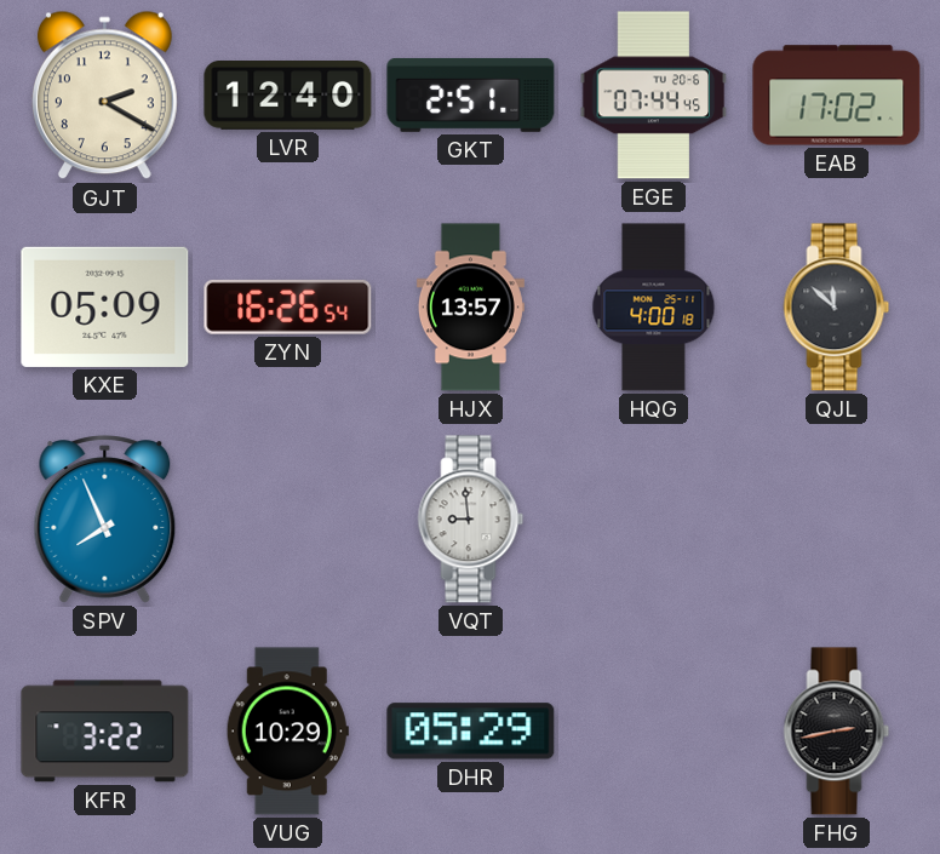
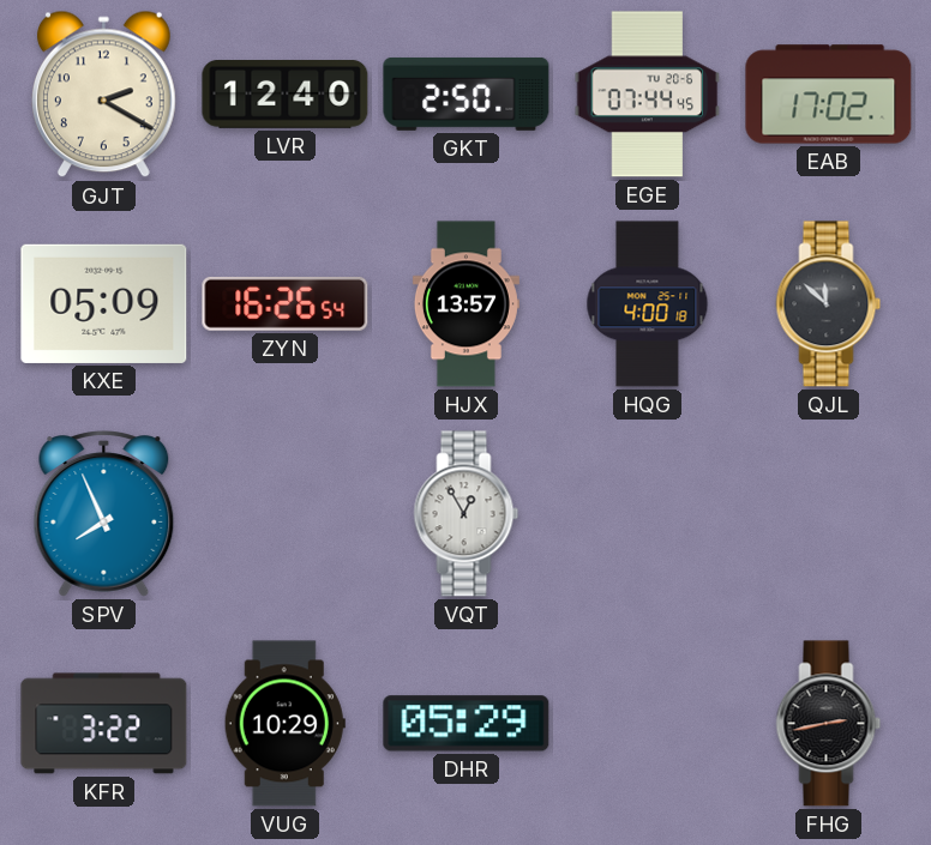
GKT: 2:51 -> 2:50
VQT: 8:59 -> 12:55
